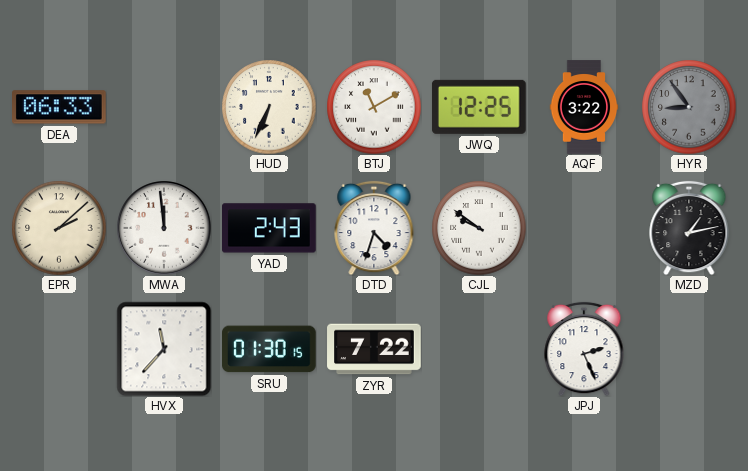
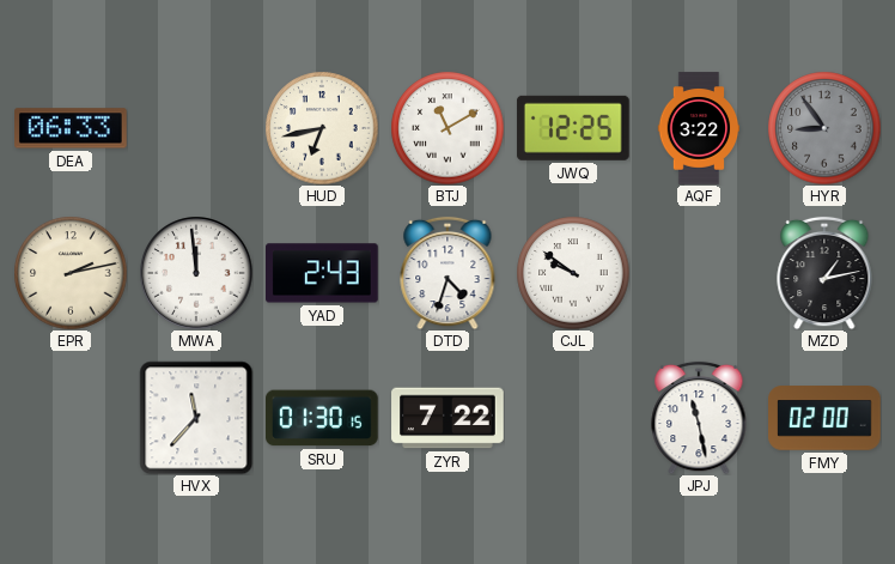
HUD: 6:34 -> 6:43
EPR: 2:08 -> 2:13
JPJ: 2:26 -> 11:28
FMY: none -> 02:00
